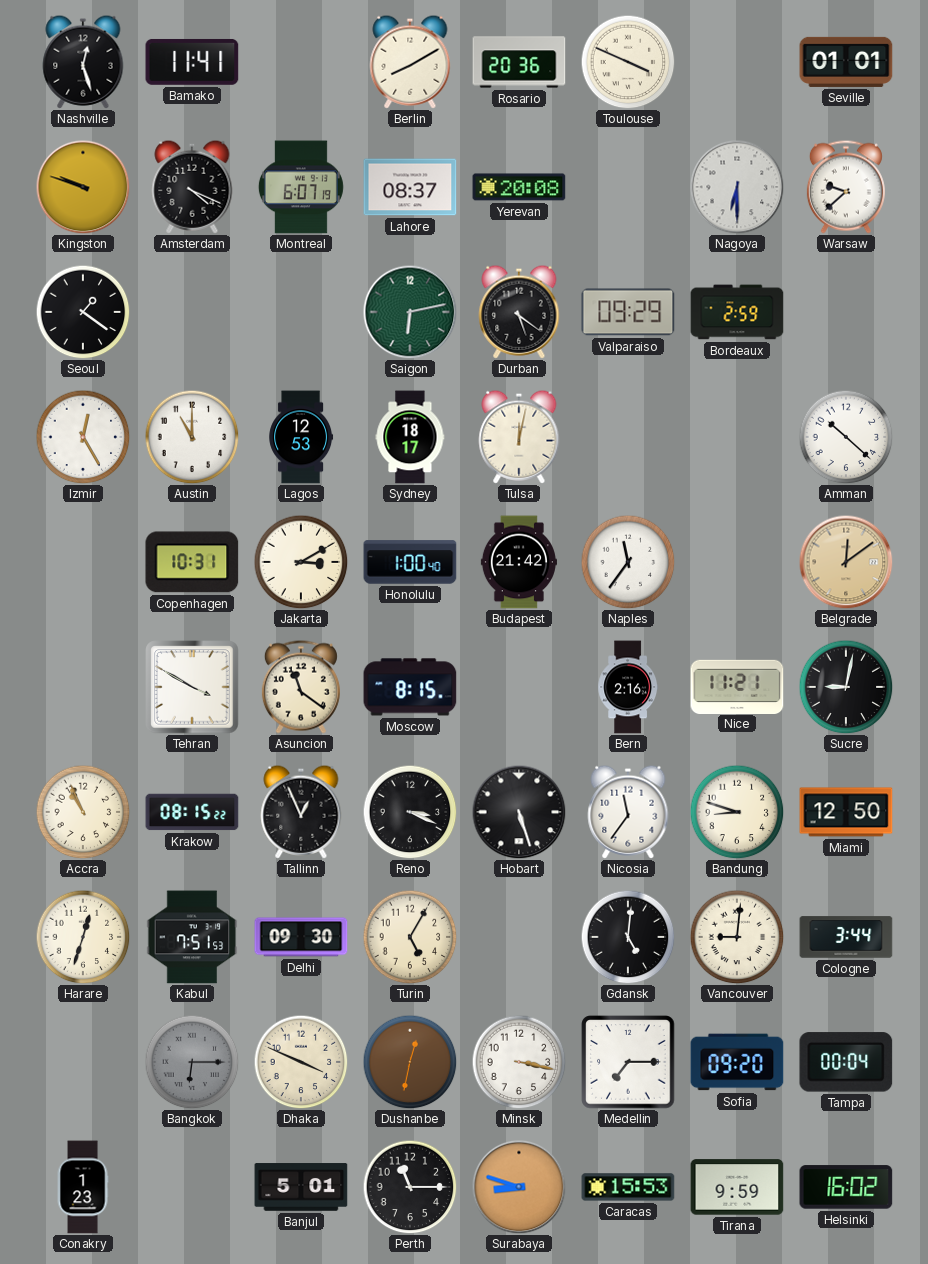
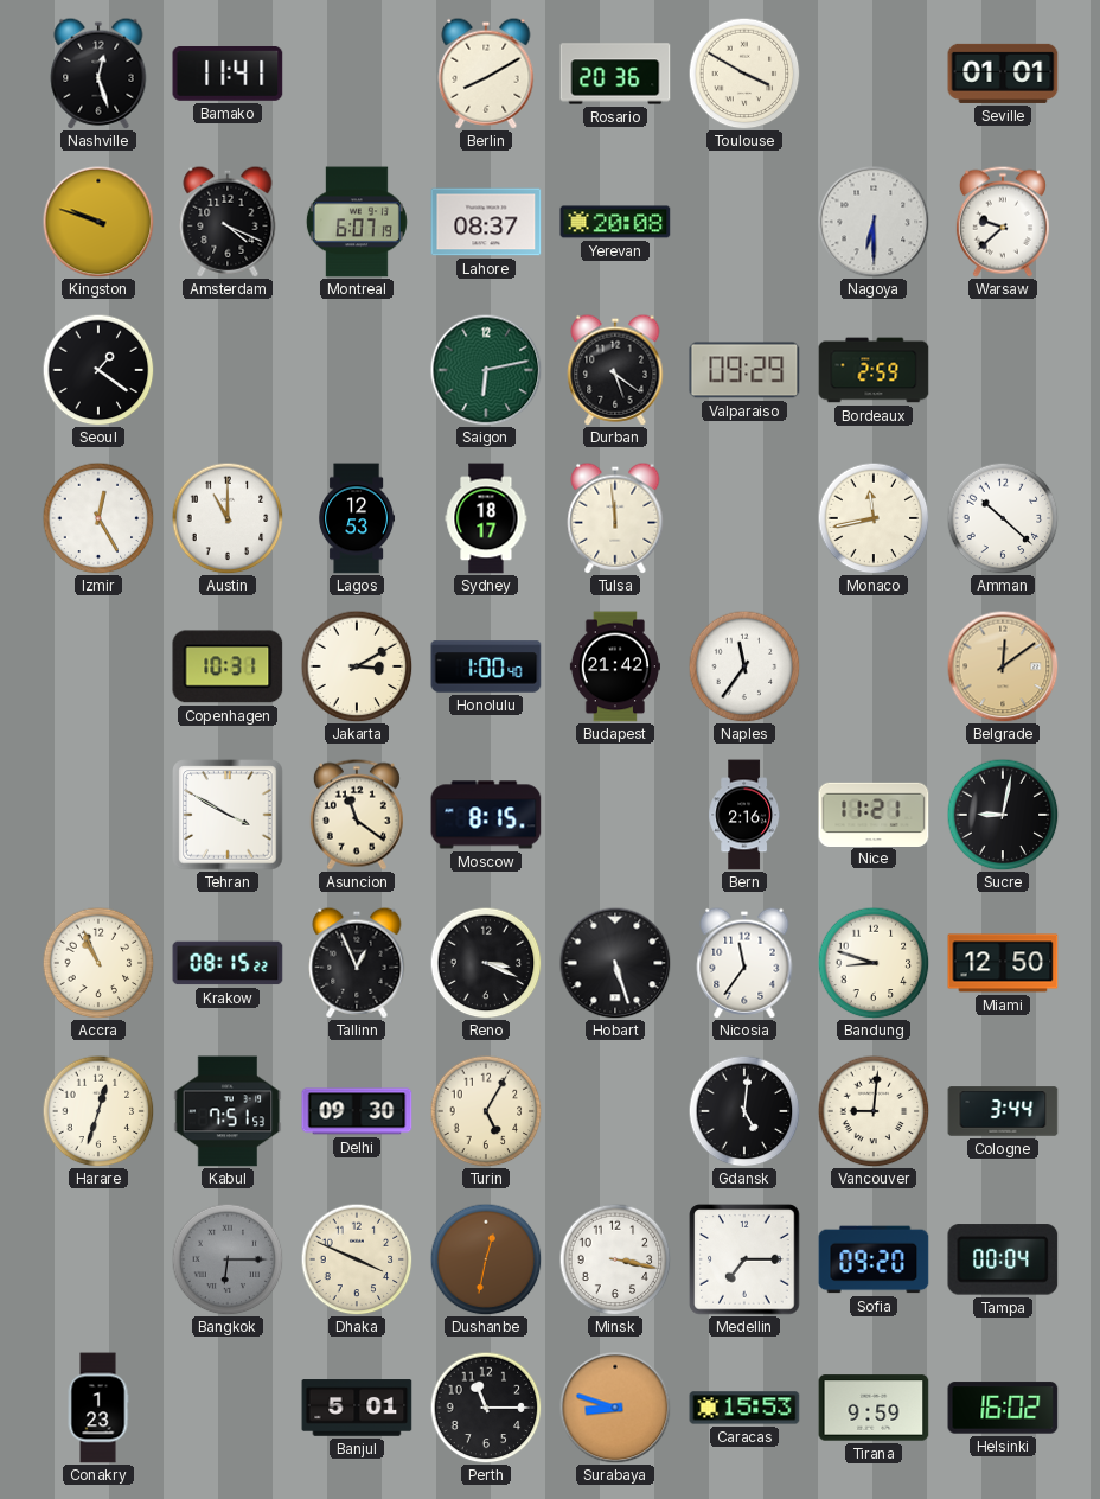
Toulouse: 3:49 -> 3:50
Tulsa: 12:02 -> 11:59
Monaco: none -> 11:43
